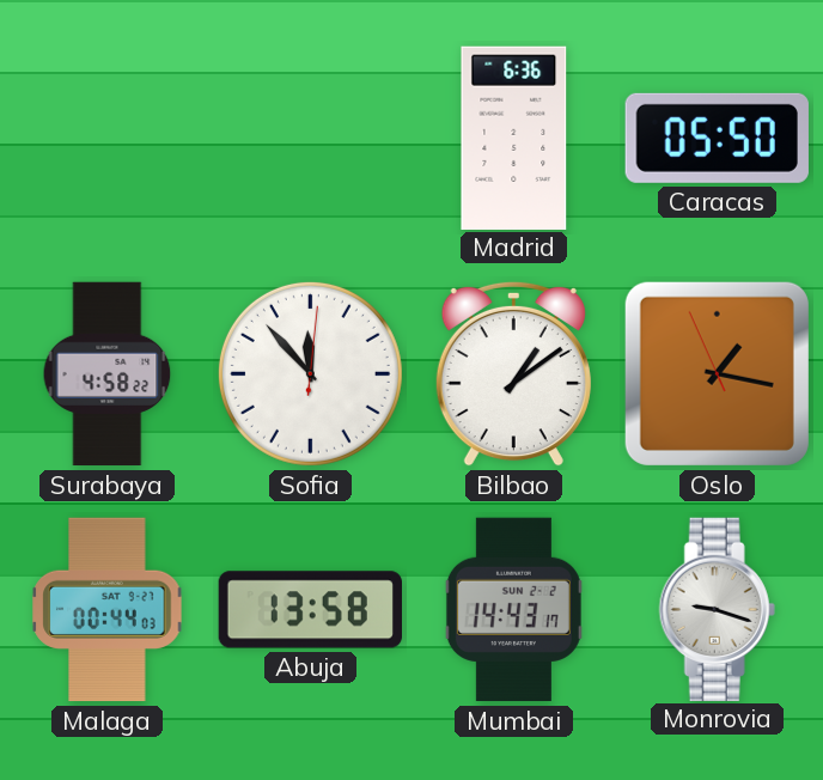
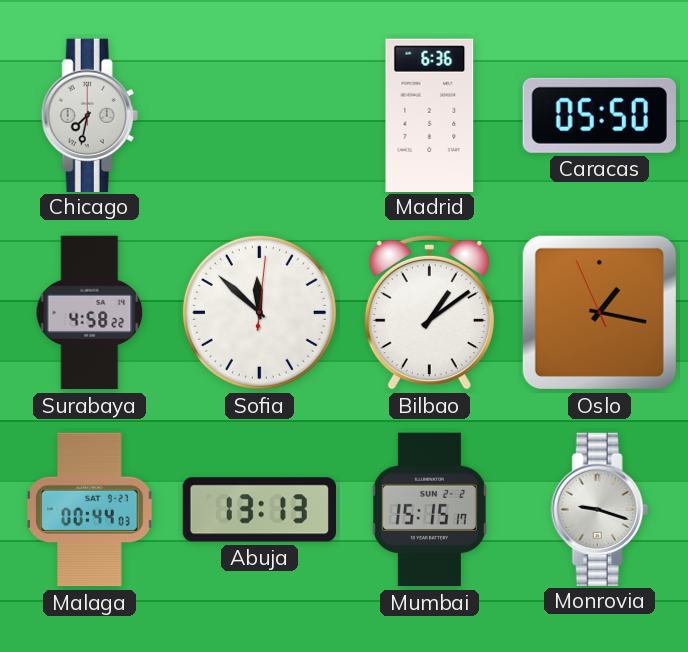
Chicago: none -> 7:32
Sofia: 11:53 -> 11:52
Abuja: 13:58 -> 13:13
Mumbai: 14:43 -> 15:15
